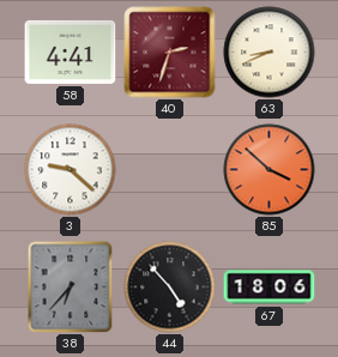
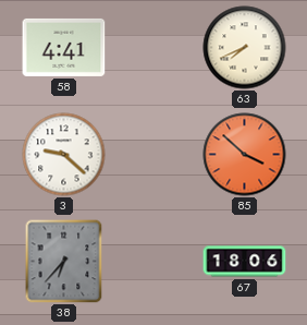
40: 2:33 -> none
63: 8:41 -> 7:41
44: 4:53 -> none
